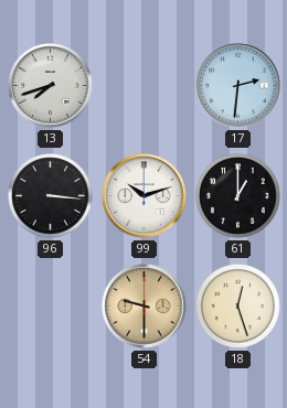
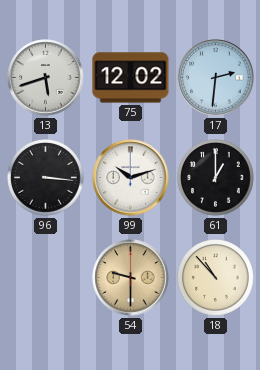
13: 7:42 -> 5:42
75: none -> 12:02
18: 12:27 -> 10:53
